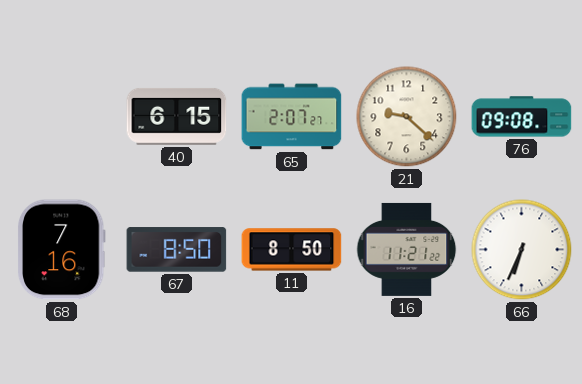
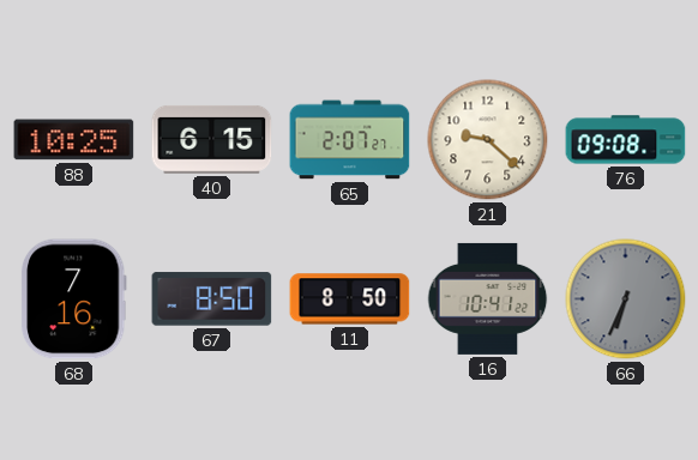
88: none -> 10:25
16: 11:21 -> 10:41
66 dial: white -> grey
